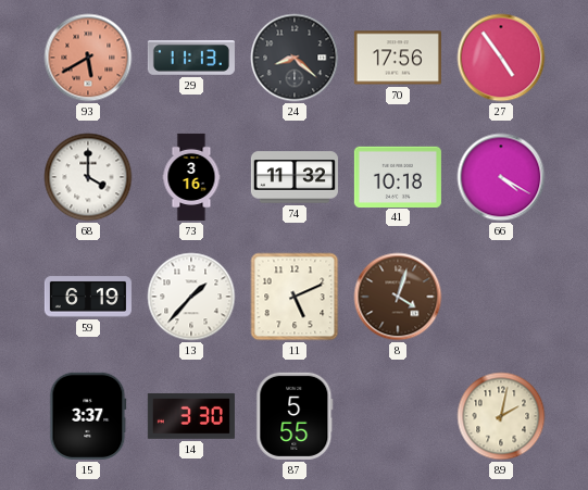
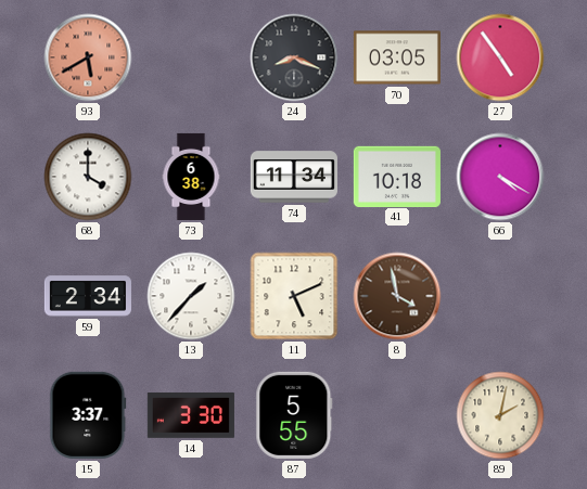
29: 11:13 -> none
24: 8:22 -> 8:19
70: 17:56 -> 03:05
73: 3:16 -> 6:38
74: 11:32 -> 11:34
59: 6:19 -> 2:34
8: 4:03 -> 3:58
